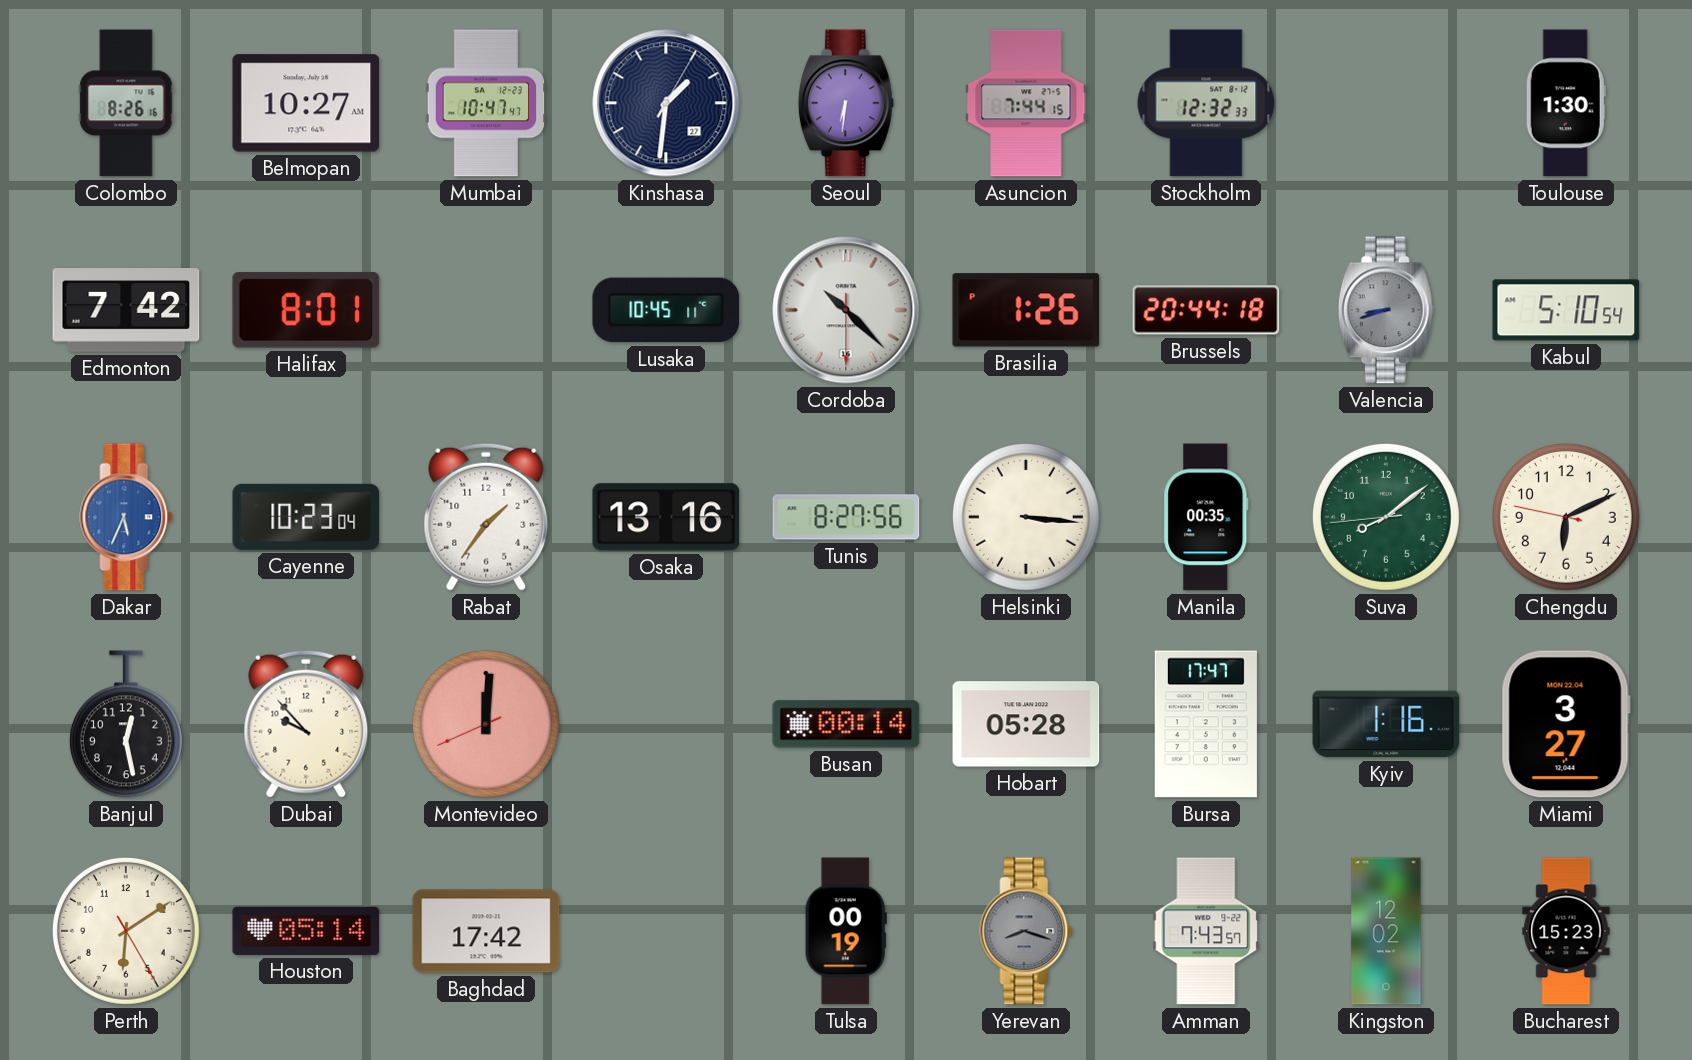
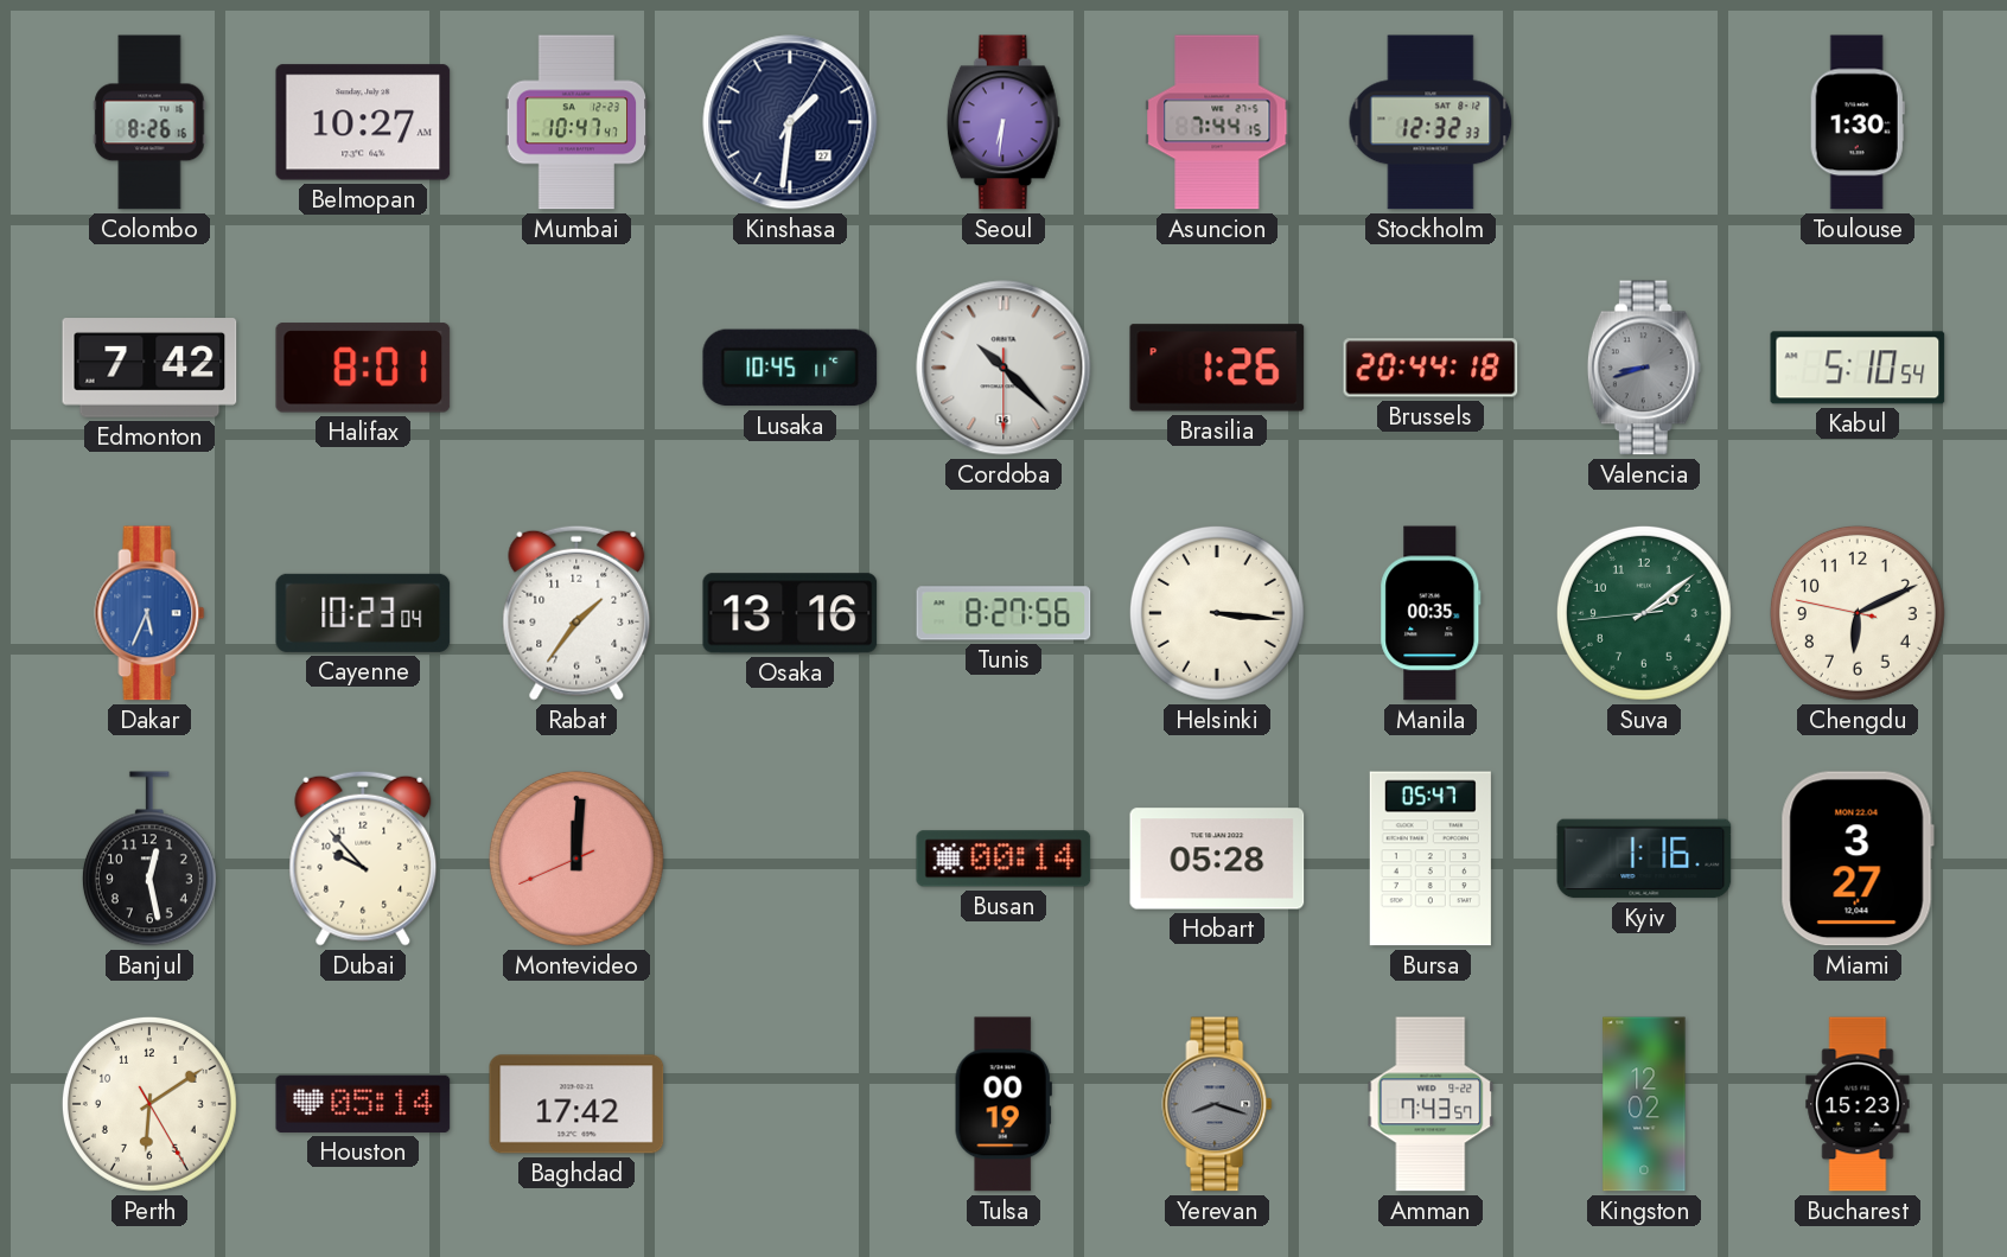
Suva: 8:08 -> 2:08
Bursa: 17:47 -> 05:47
